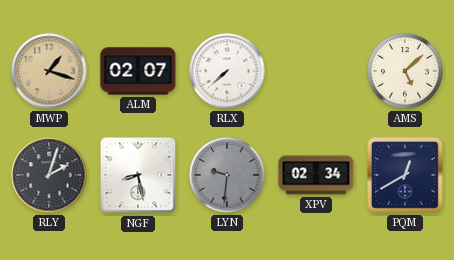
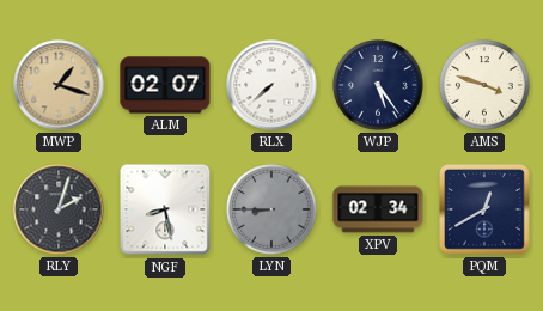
WJP: none -> 5:24
AMS: 5:08 -> 3:48
LYN: 9:31 -> 8:45
